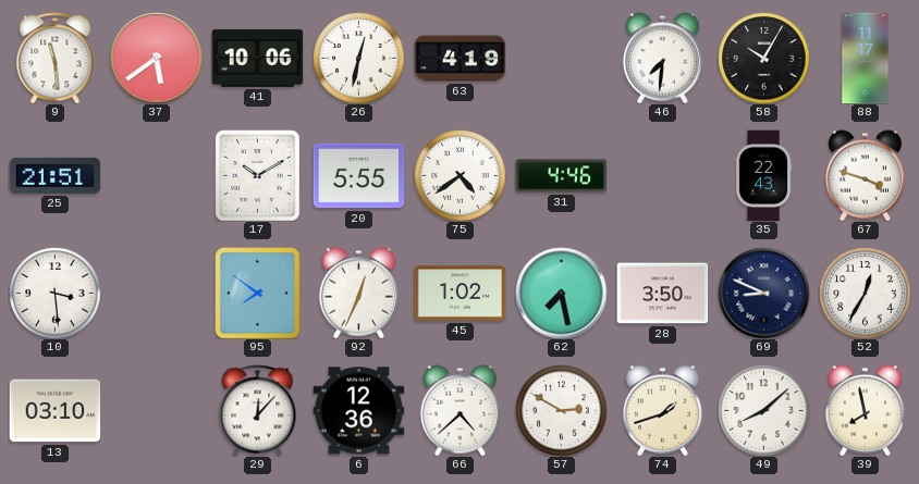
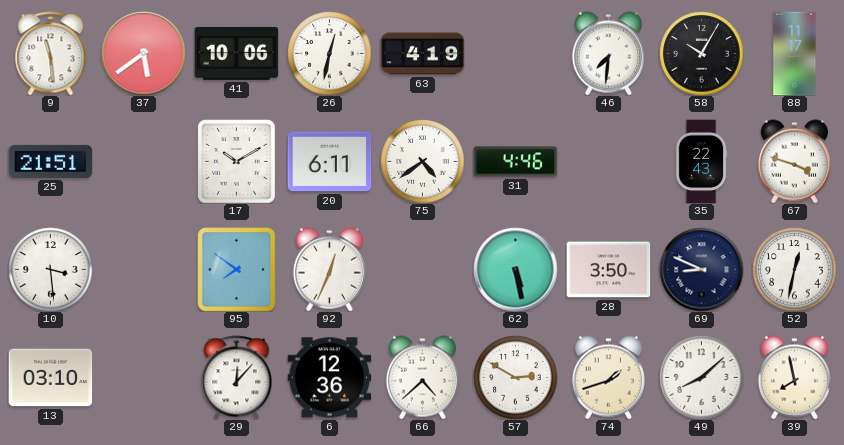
20: 5:55 -> 6:11
45: 1:02 -> none
62: 7:28 -> 5:28
52: 12:35 -> 12:32
